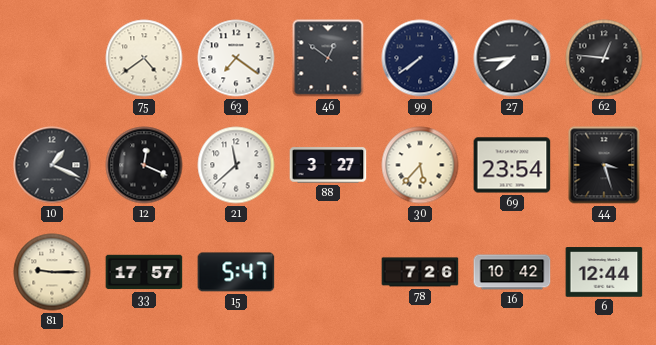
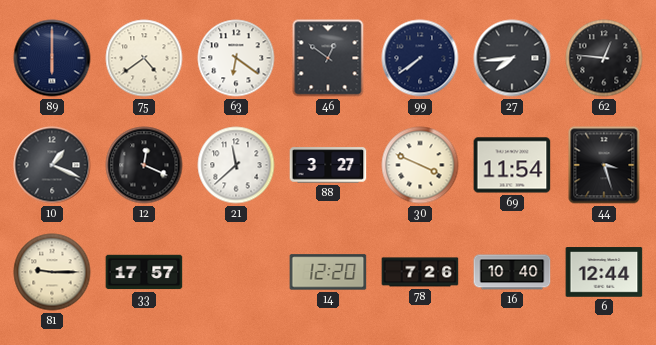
89: none -> 6:00
63: 7:21 -> 6:21
30: 5:37 -> 3:49
69: 23:54 -> 11:54
15: 5:47 -> none
14: none -> 12:20
16: 10:42 -> 10:40
